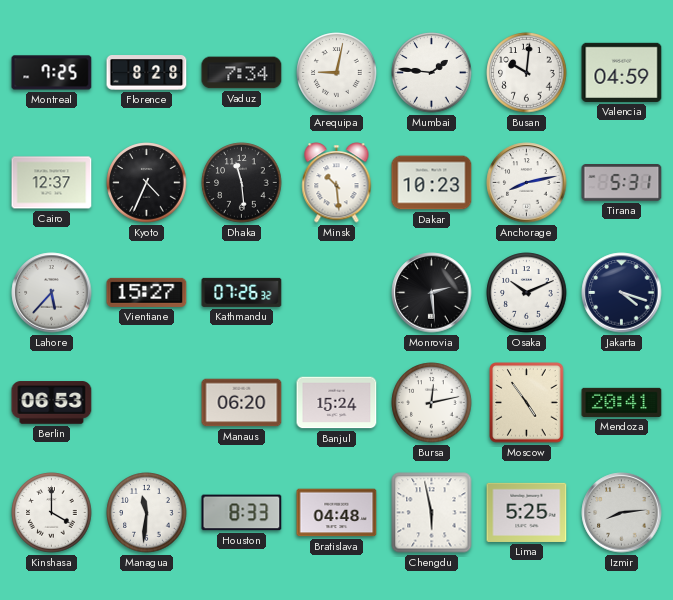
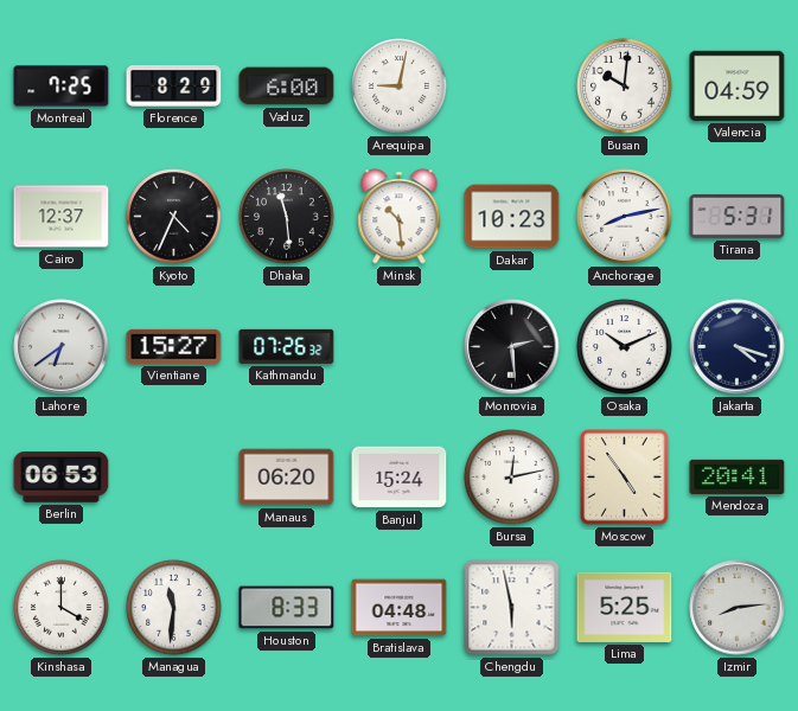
Florence: 8:28 -> 8:29
Vaduz: 7:34 -> 6:00
Mumbai: 1:46 -> none
Lahore: 5:37 -> 6:39
